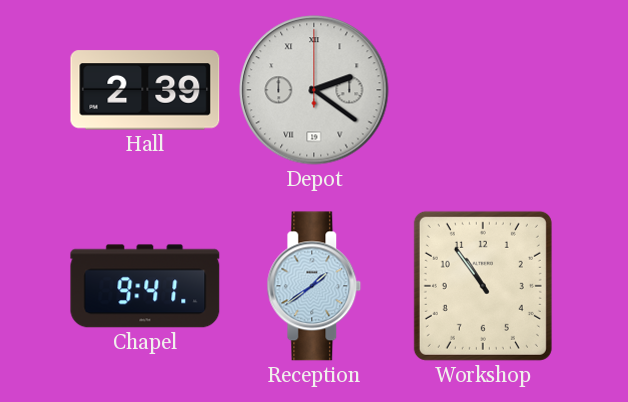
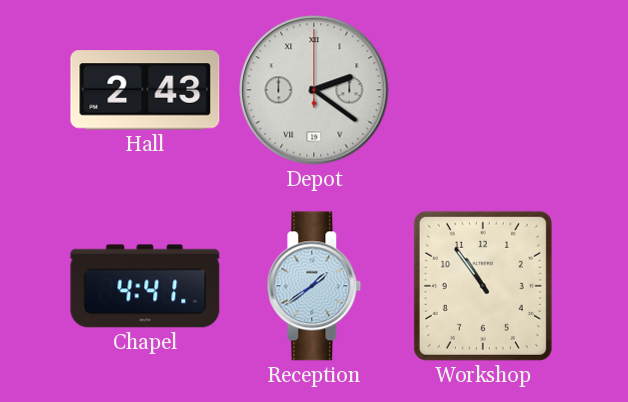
Hall: 2:39 -> 2:43
Chapel: 9:41 -> 4:41
